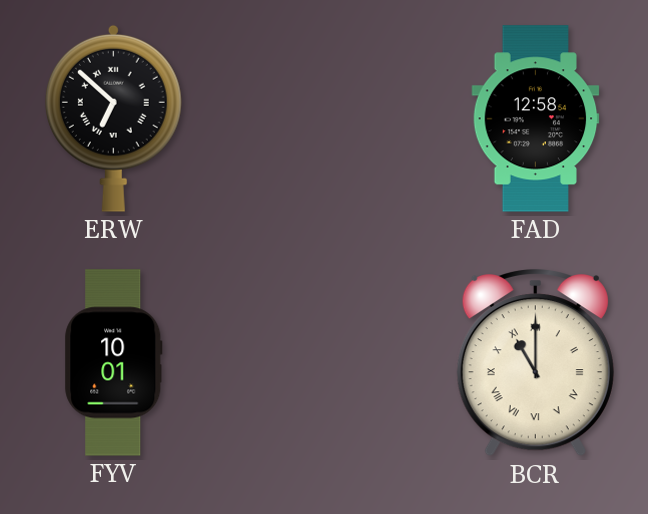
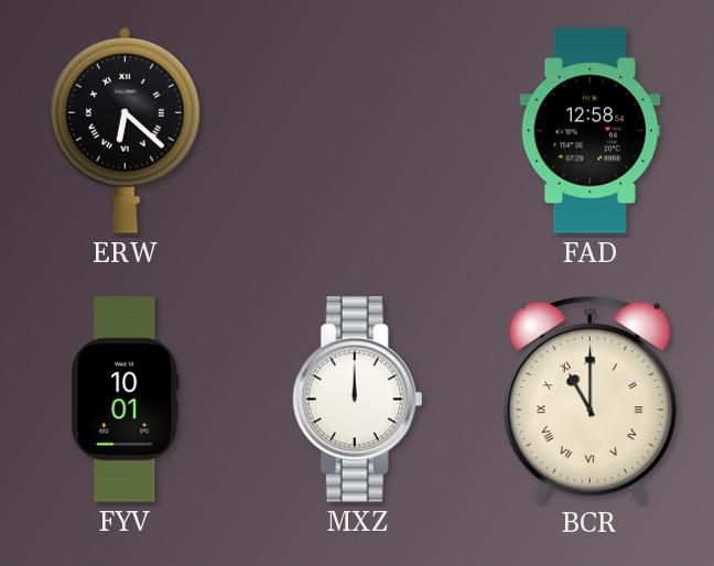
ERW: 6:52 -> 6:22
MXZ: none -> 12:00
